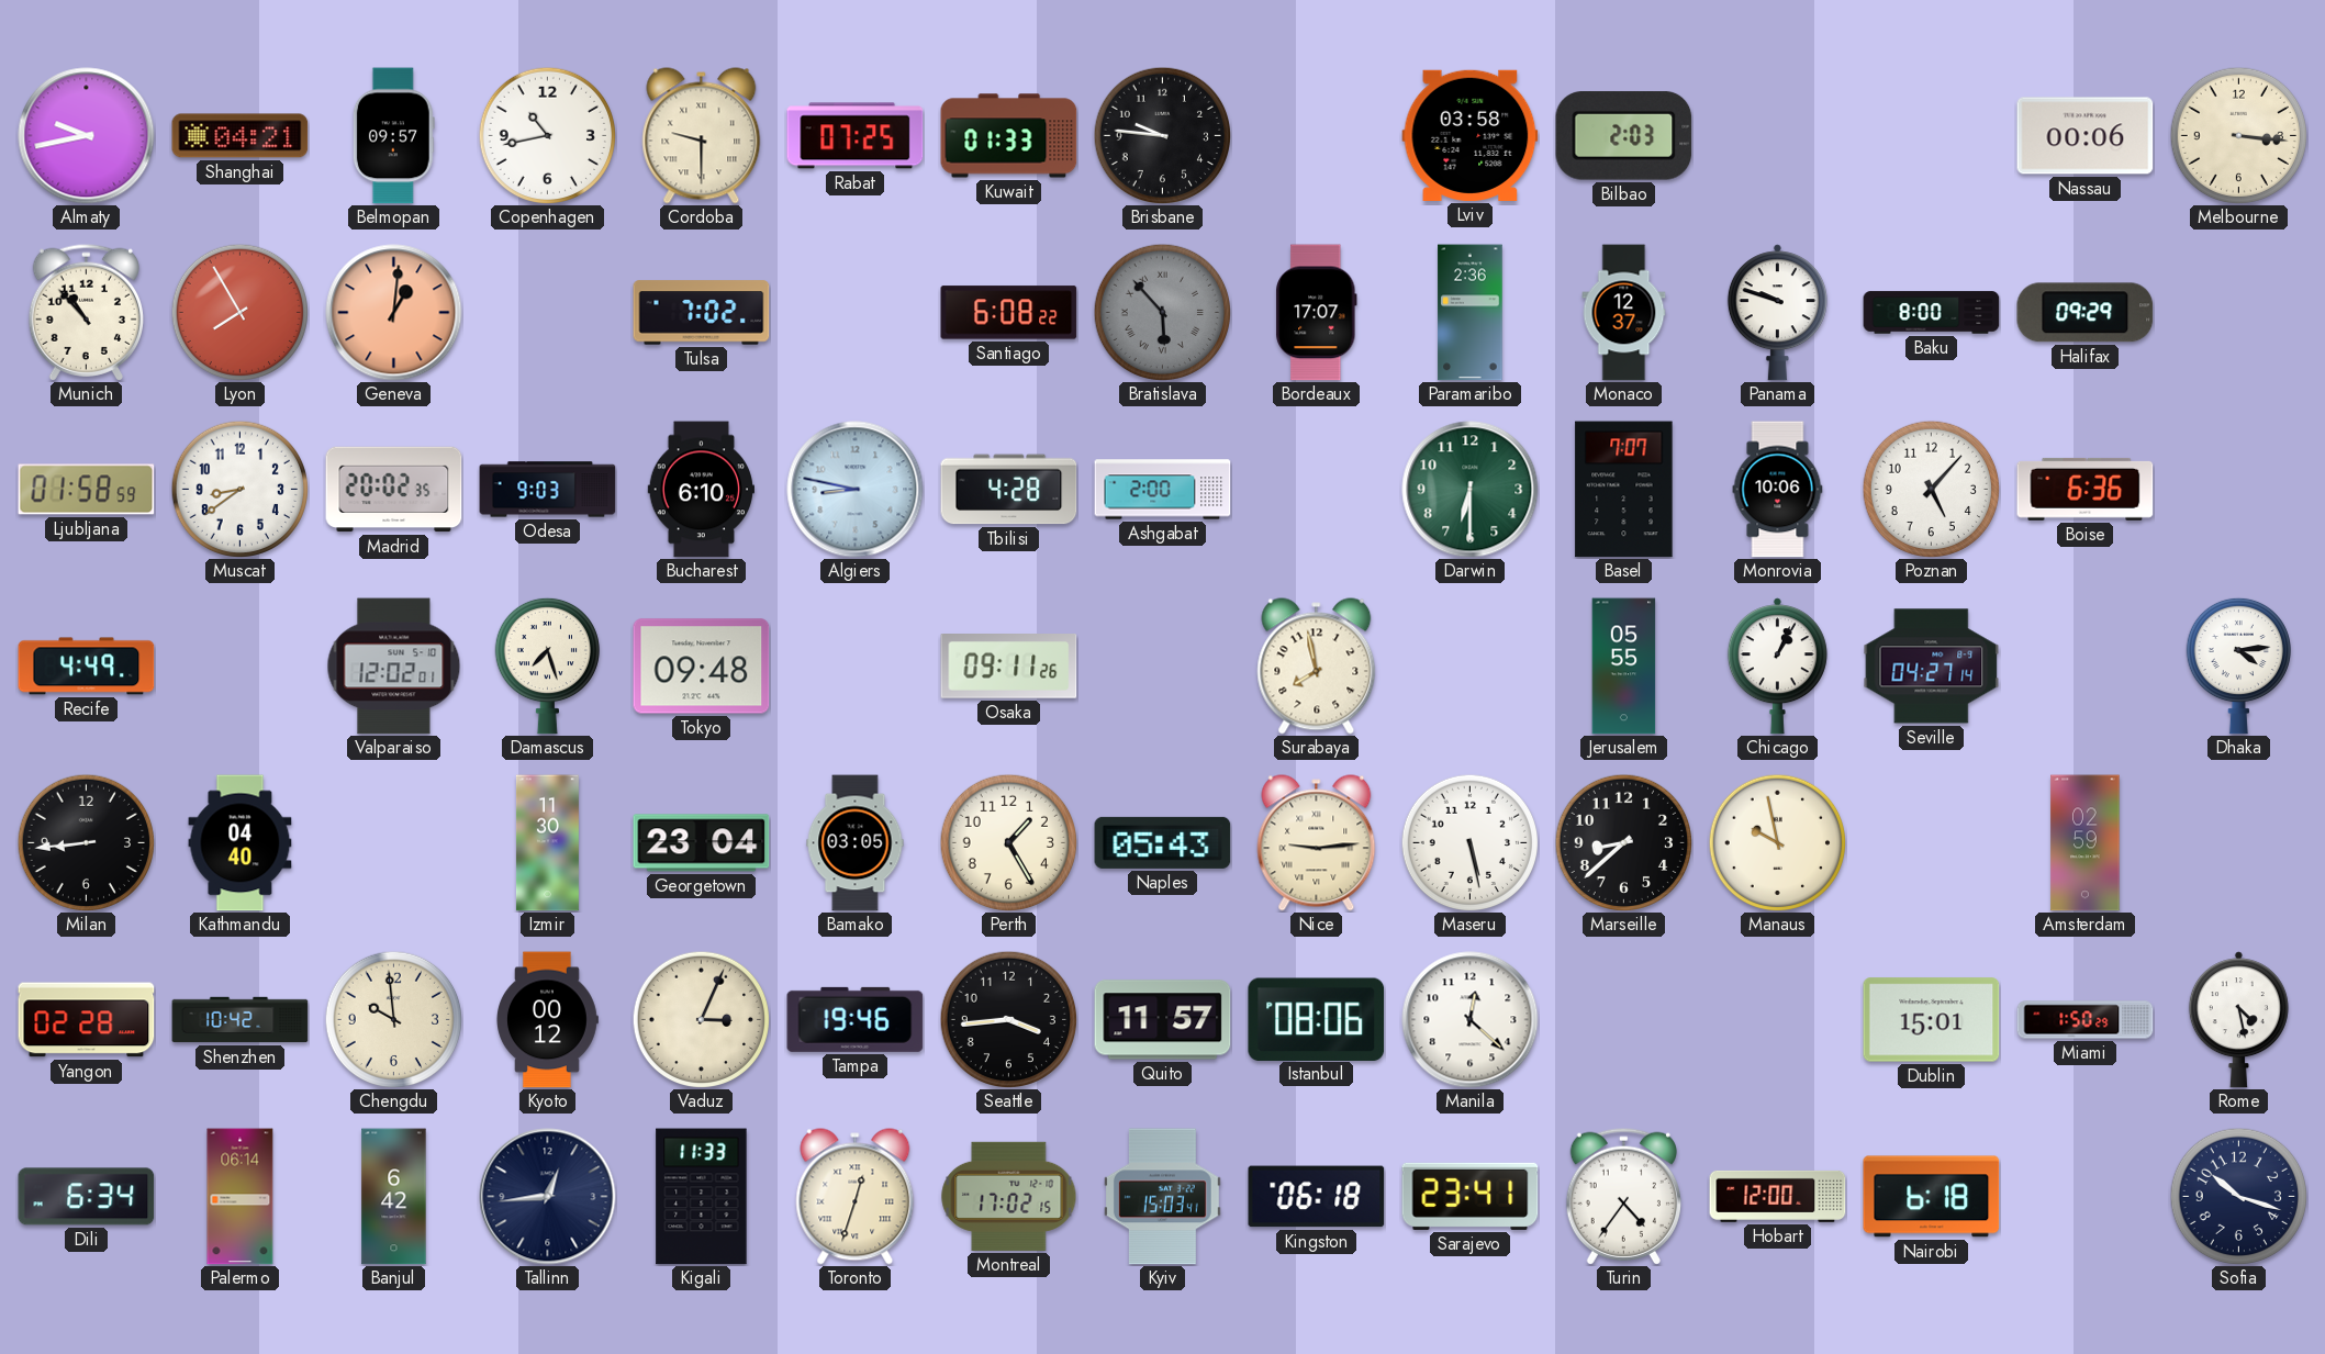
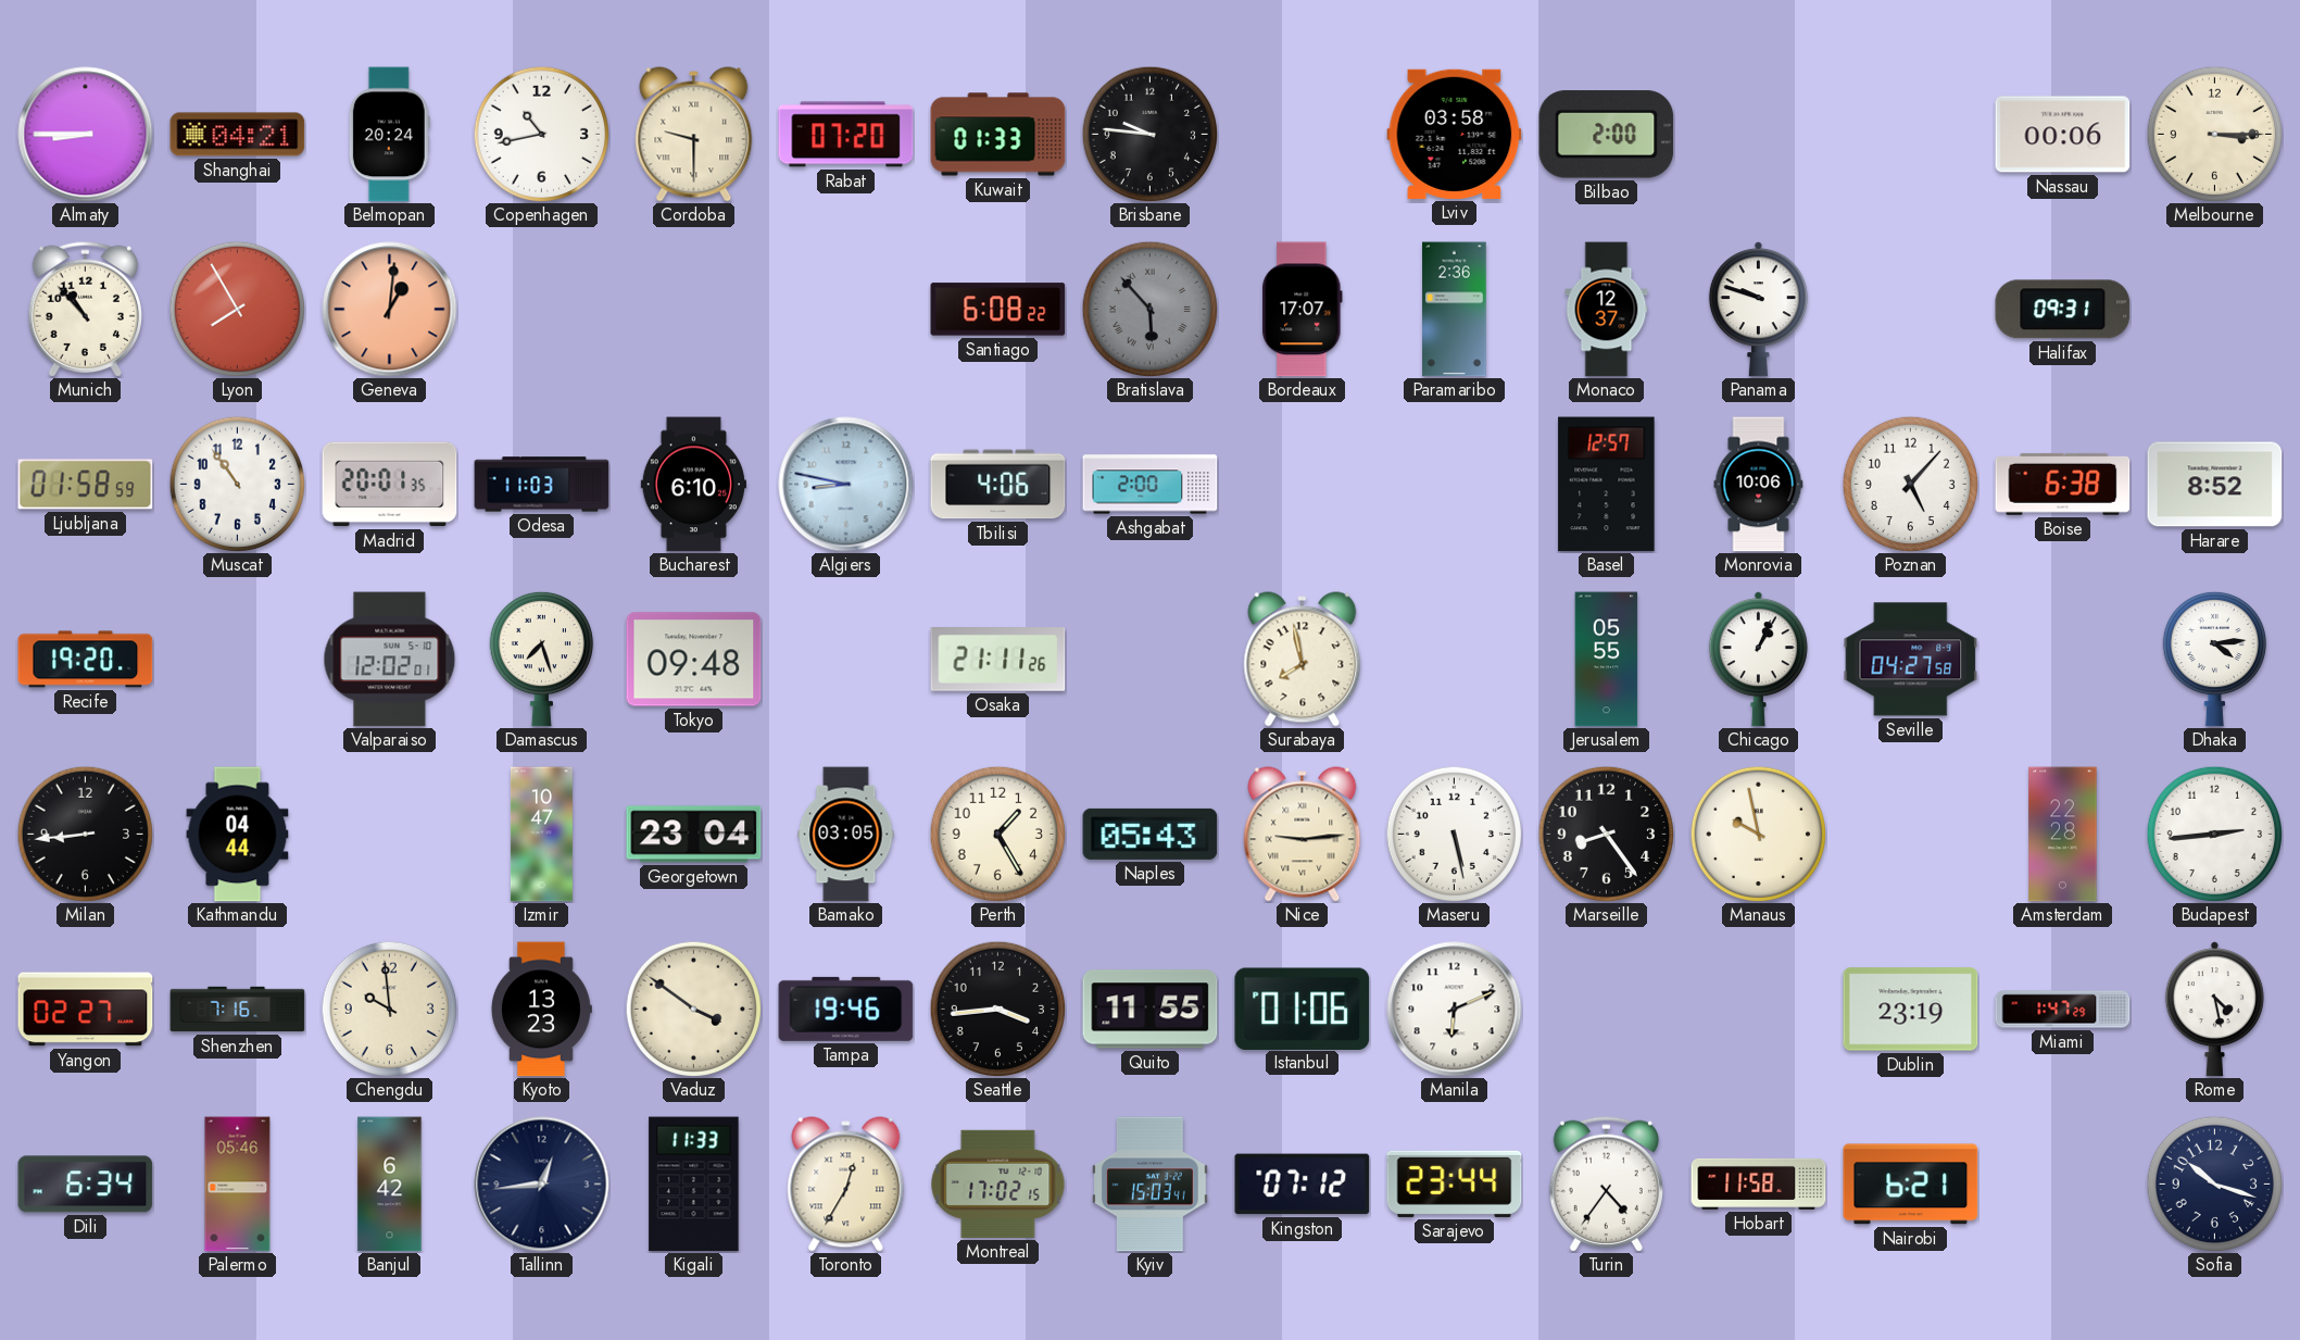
Almaty: 9:43 -> 8:45
Belmopan: 09:57 -> 20:24
Rabat: 07:25 -> 07:20
Bilbao: 2:03 -> 2:00
Melbourne: 3:16 -> 3:15
Tulsa: 7:02 -> none
Baku: 8:00 -> none
Halifax: 09:29 -> 09:31
Muscat: 8:39 -> 10:54
Madrid: 20:02 -> 20:01
Odesa: 9:03 -> 11:03
Tbilisi: 4:28 -> 4:06
Darwin: 6:30 -> none
Basel: 7:07 -> 12:57
Boise: 6:36 -> 6:38
Harare: none -> 8:52
Recife: 4:49 -> 19:20
Osaka: 09:11 -> 21:11
Seville: 04:27:14 -> 04:27:58
Kathmandu: 04:40 -> 04:44
Izmir: 11:30 -> 10:47
Marseille: 8:38 -> 8:24
Amsterdam: 02:59 -> 22:28
Budapest: none -> 2:44
Yangon: 02:28 -> 02:27
Shenzhen: 10:42 -> 7:16
Kyoto: 00:12 -> 13:23
Vaduz: 3:04 -> 3:51
Quito: 11:57 -> 11:55
Istanbul: 08:06 -> 01:06
Manila: 12:22 -> 6:11
Dublin: 15:01 -> 23:19
Miami: 1:50 -> 1:47
Palermo: 06:14 -> 05:46
Toronto: 12:33 -> 12:35
Kingston: 06:18 -> 07:12
Sarajevo: 23:41 -> 23:44
Hobart: 12:00 -> 11:58
Nairobi: 6:18 -> 6:21
